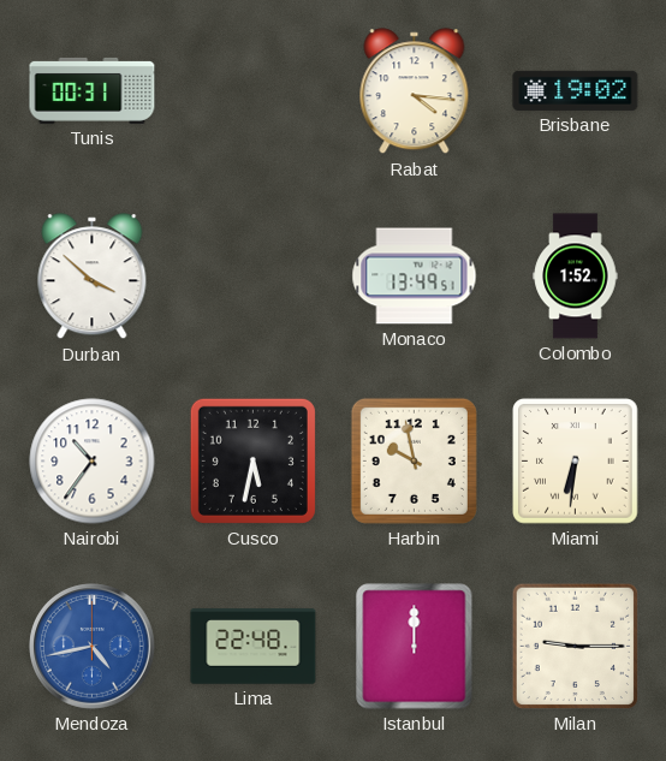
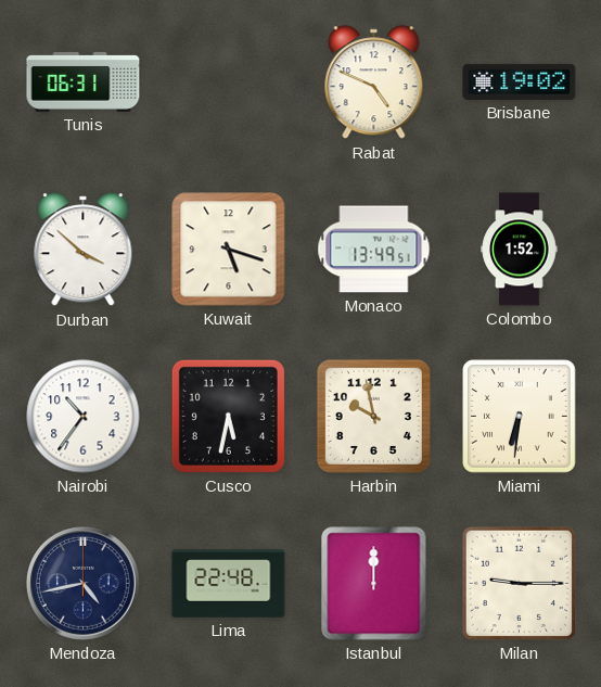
Tunis: 00:31 -> 06:31
Rabat: 4:16 -> 4:49
Kuwait: none -> 5:18
Mendoza dial: blue -> navy
